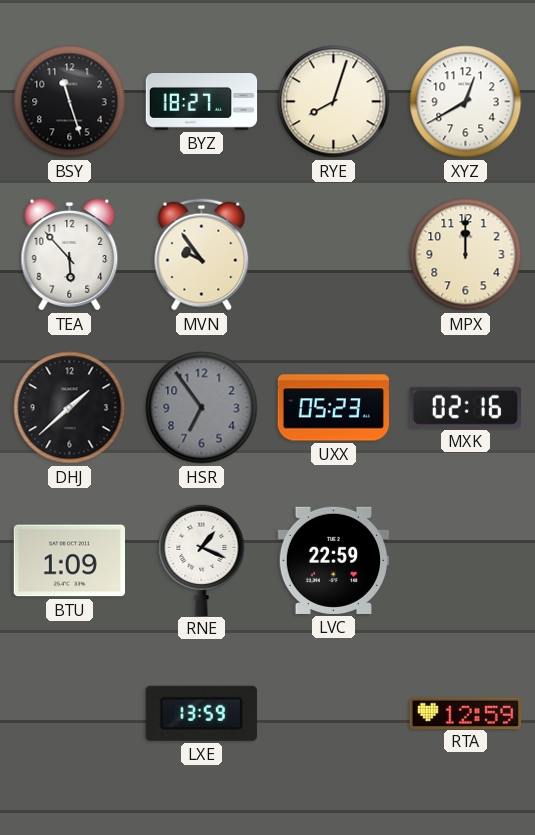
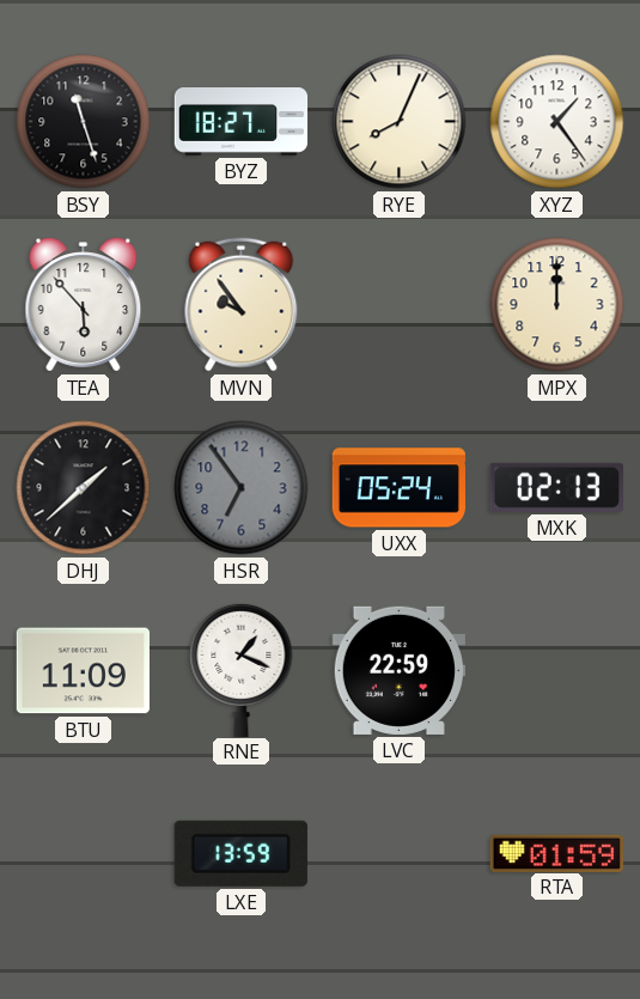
RYE: 8:03 -> 8:04
XYZ: 12:40 -> 1:24
UXX: 05:23 -> 05:24
MXK: 02:16 -> 02:13
BTU: 1:09 -> 11:09
RTA: 12:59 -> 01:59
